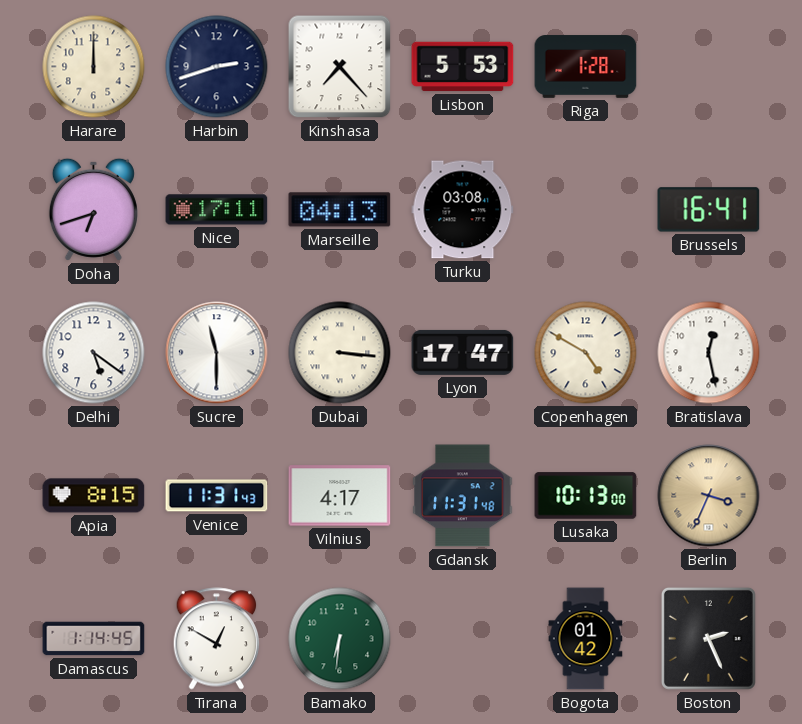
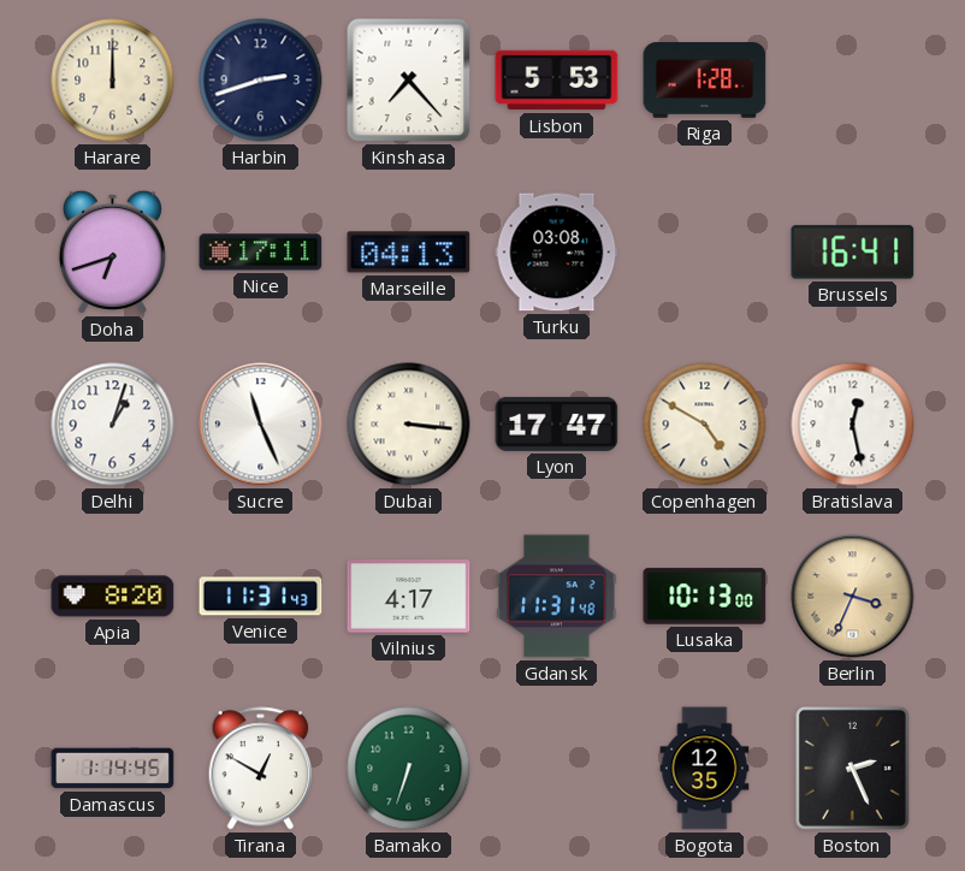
Delhi: 5:21 -> 1:03
Sucre: 11:30 -> 11:26
Apia: 8:15 -> 8:20
Bamako: 6:31 -> 6:33
Bogota: 01:42 -> 12:35
